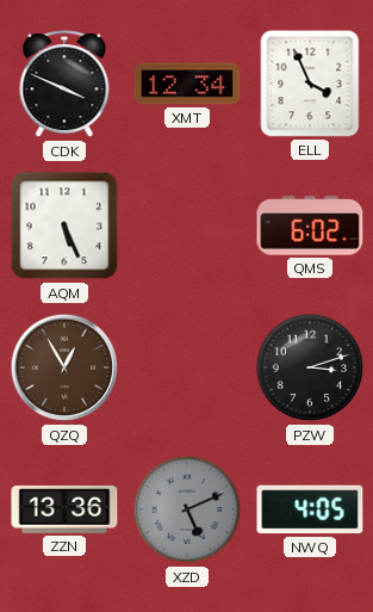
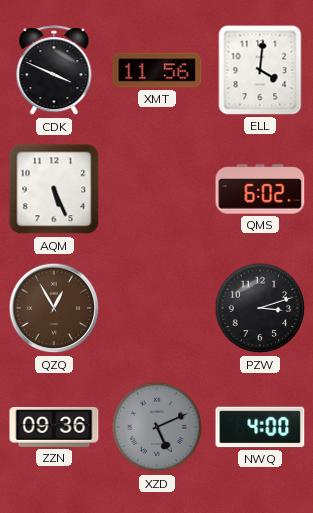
XMT: 12:34 -> 11:56
ELL: 3:56 -> 4:01
ZZN: 13:36 -> 09:36
NWQ: 4:05 -> 4:00
